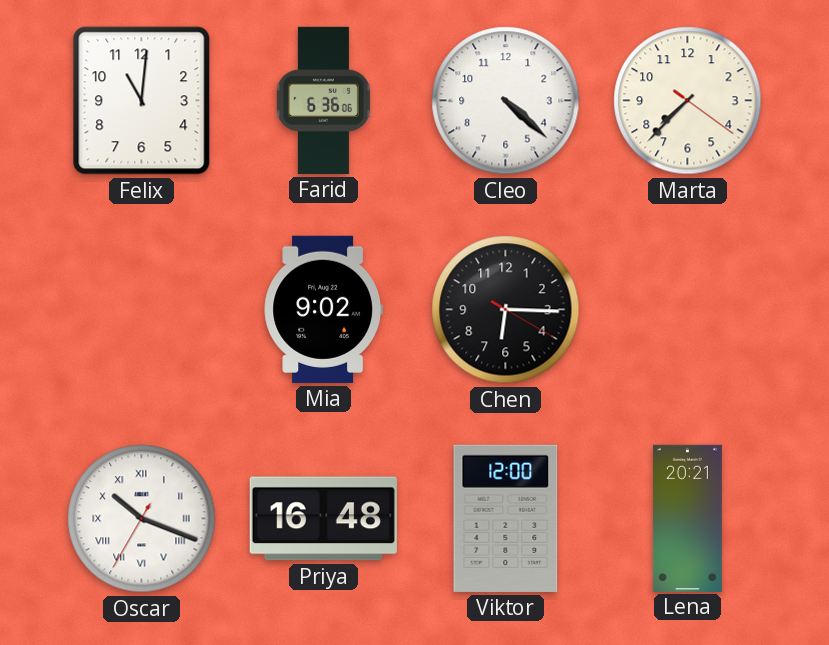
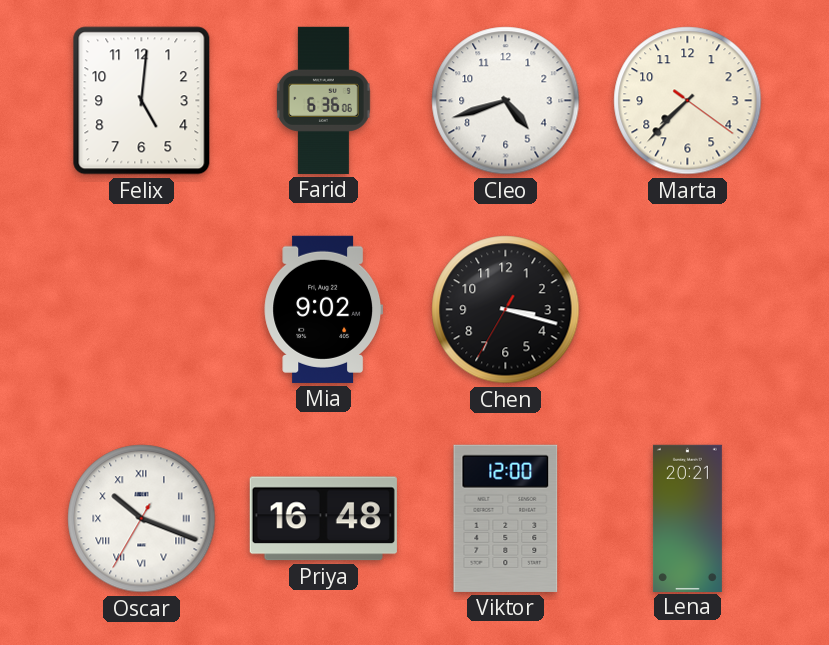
Felix: 11:01 -> 5:01
Cleo: 4:22 -> 4:42
Chen: 6:15 -> 3:17
